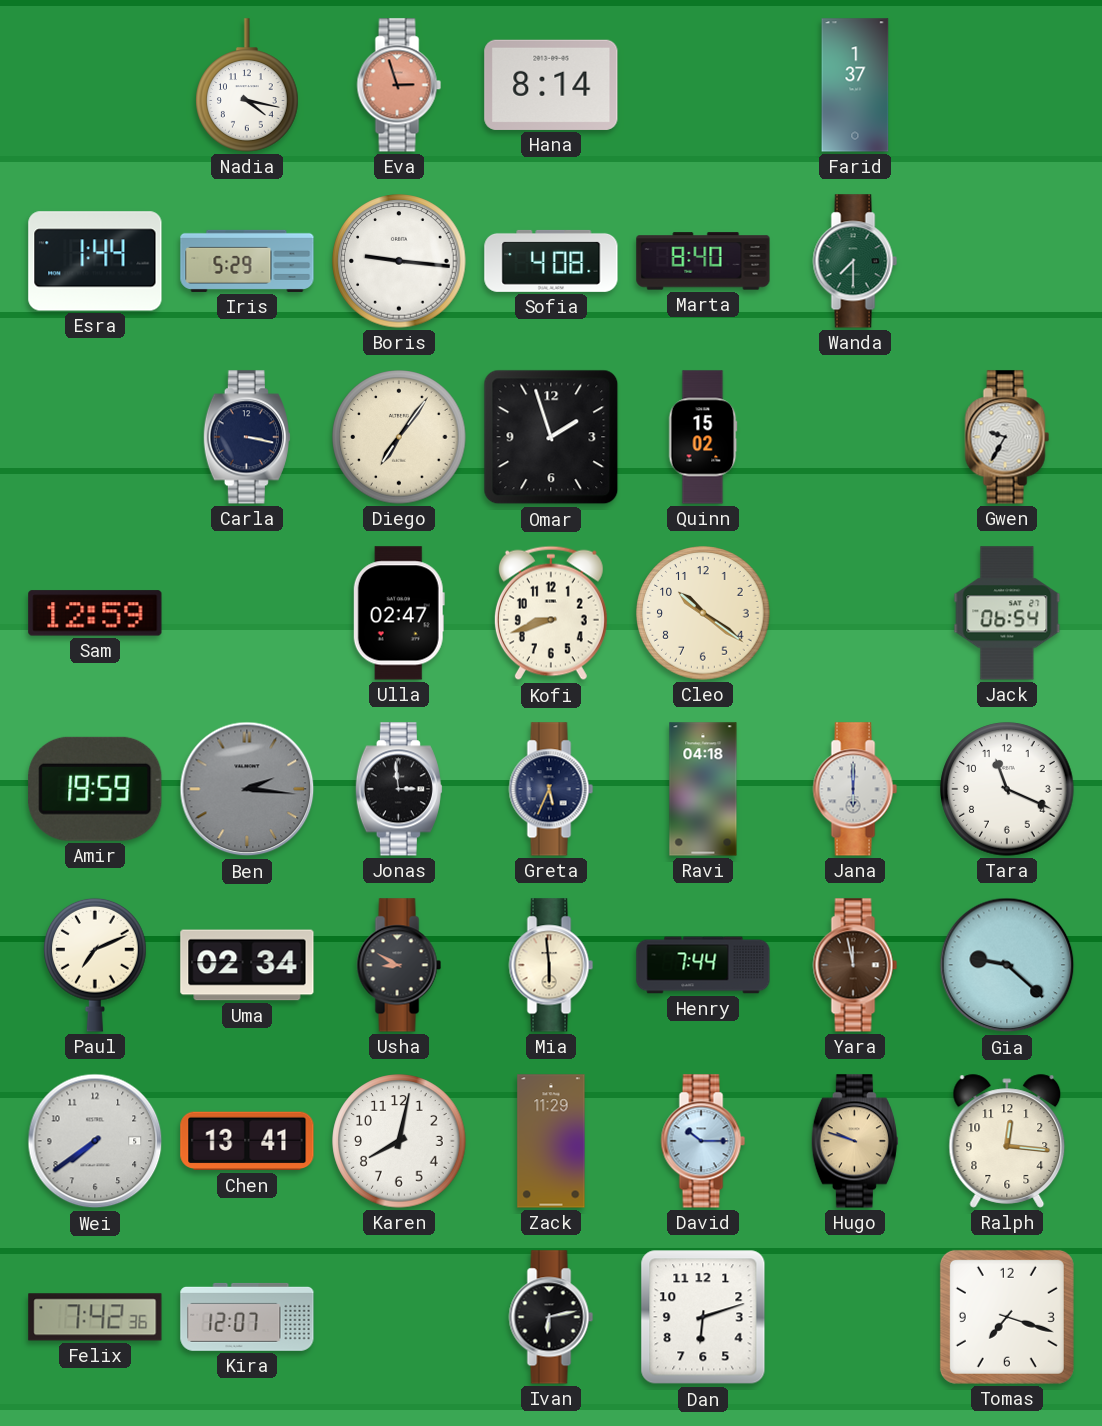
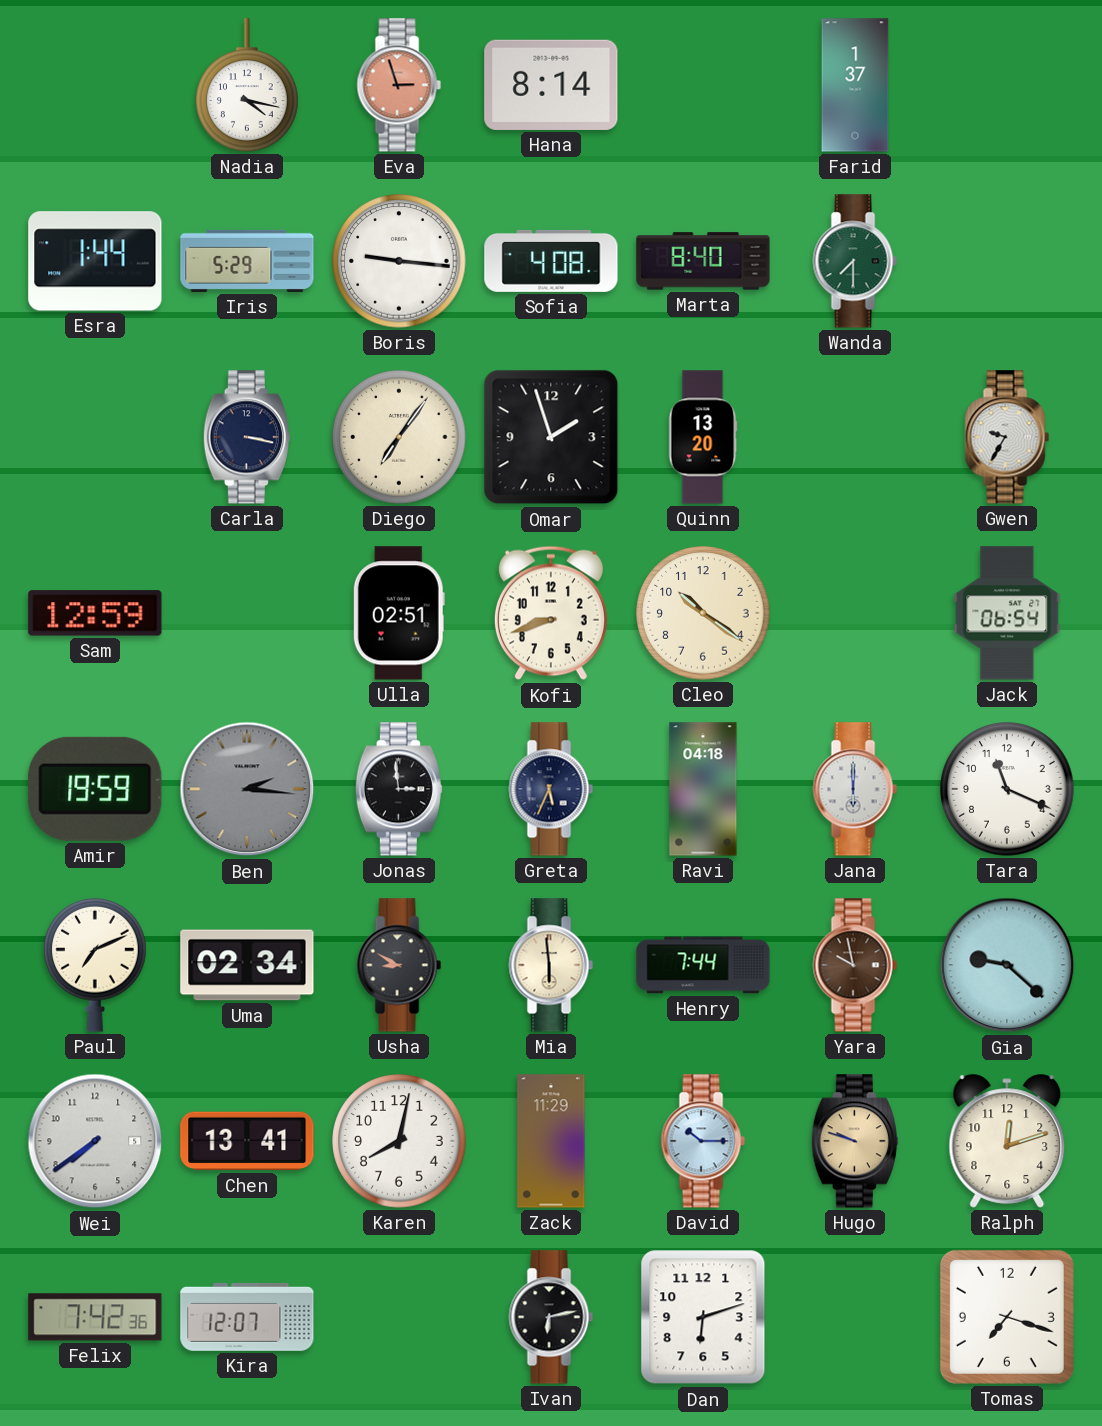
Quinn: 15:02 -> 13:20
Ulla: 02:47 -> 02:51
Yara: 11:58 -> 9:58
Ralph: 12:16 -> 12:12
